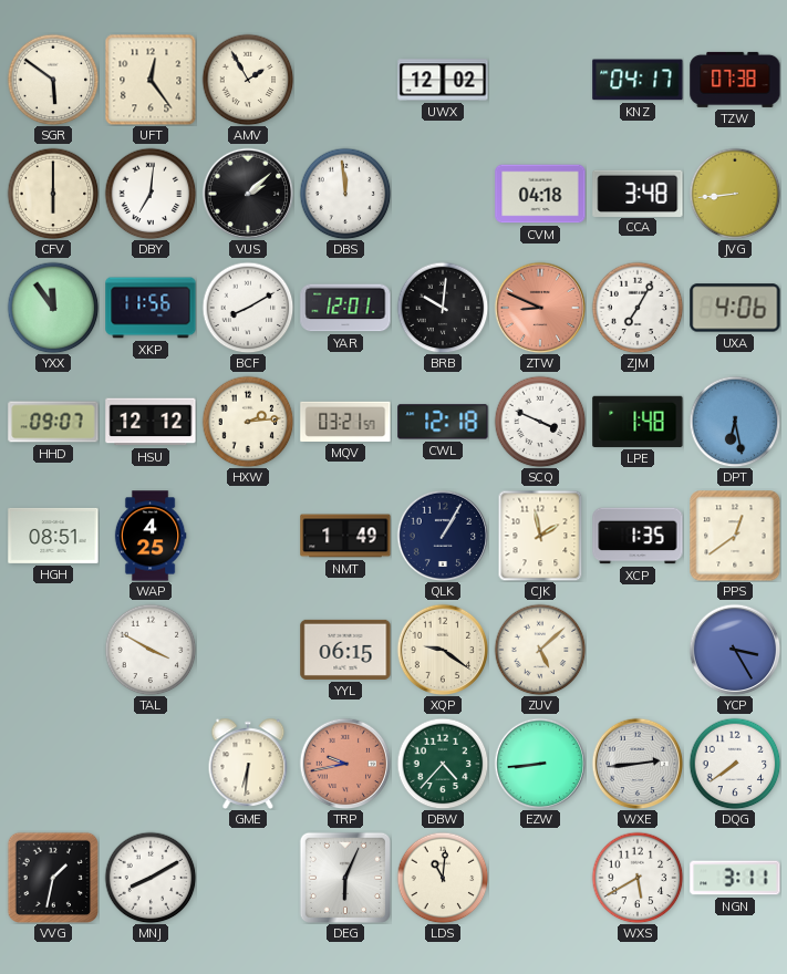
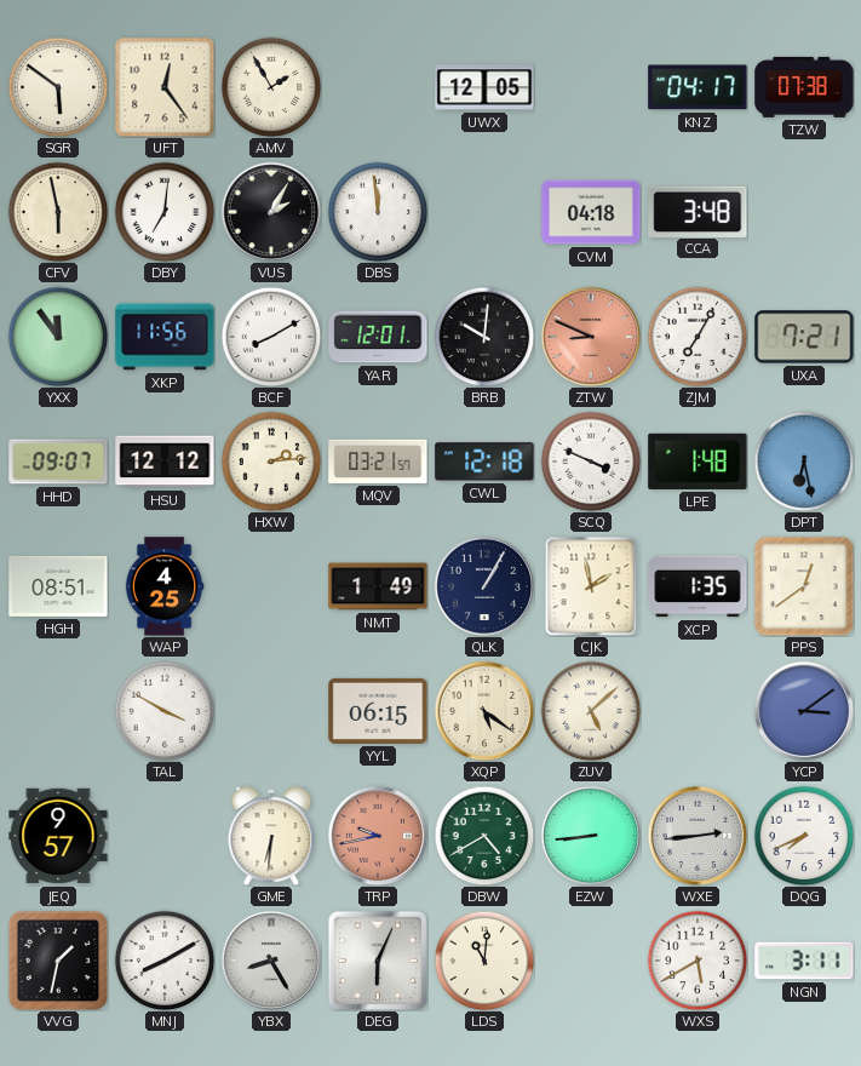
UWX: 12:02 -> 12:05
CFV: 6:00 -> 5:58
VUS: 2:08 -> 2:05
JVG: 8:44 -> none
UXA: 4:06 -> 7:21
XQP: 9:21 -> 5:21
YCP: 3:25 -> 3:09
JEQ: none -> 9:57
DBW: 4:37 -> 4:40
DQG: 7:39 -> 7:41
YBX: none -> 8:25
